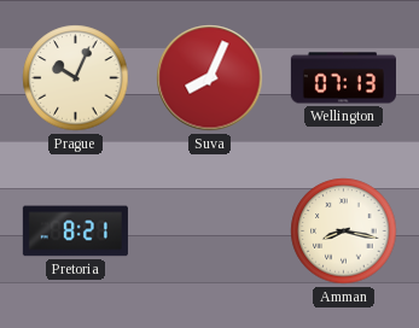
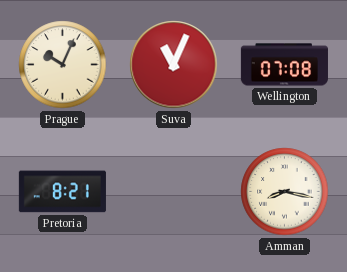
Suva: 8:04 -> 11:04
Wellington: 07:13 -> 07:08
